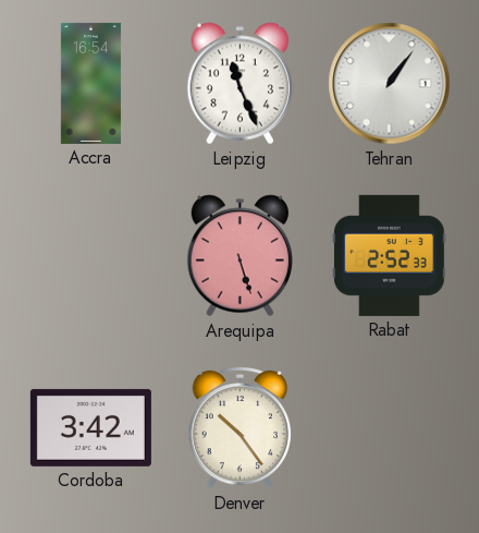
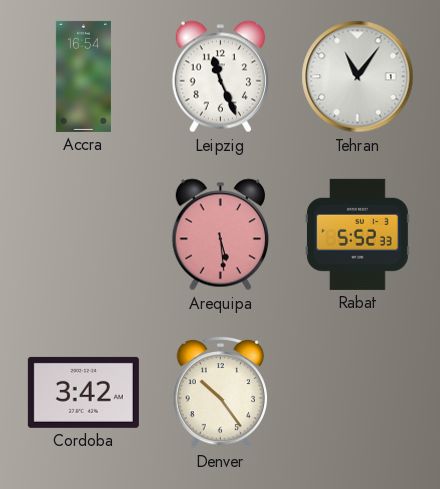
Tehran: 1:06 -> 11:06
Arequipa: 5:27 -> 5:29
Rabat: 2:52 -> 5:52
